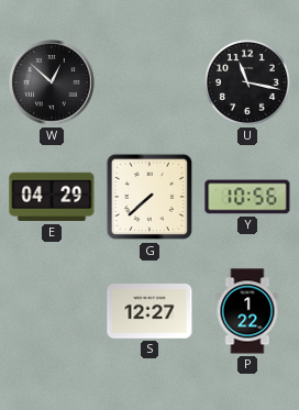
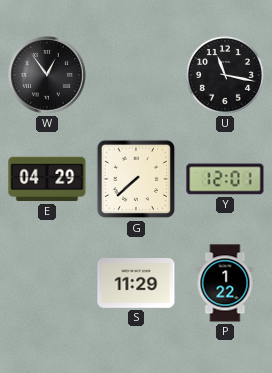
W: 12:52 -> 12:54
Y: 10:56 -> 12:01
S: 12:27 -> 11:29
